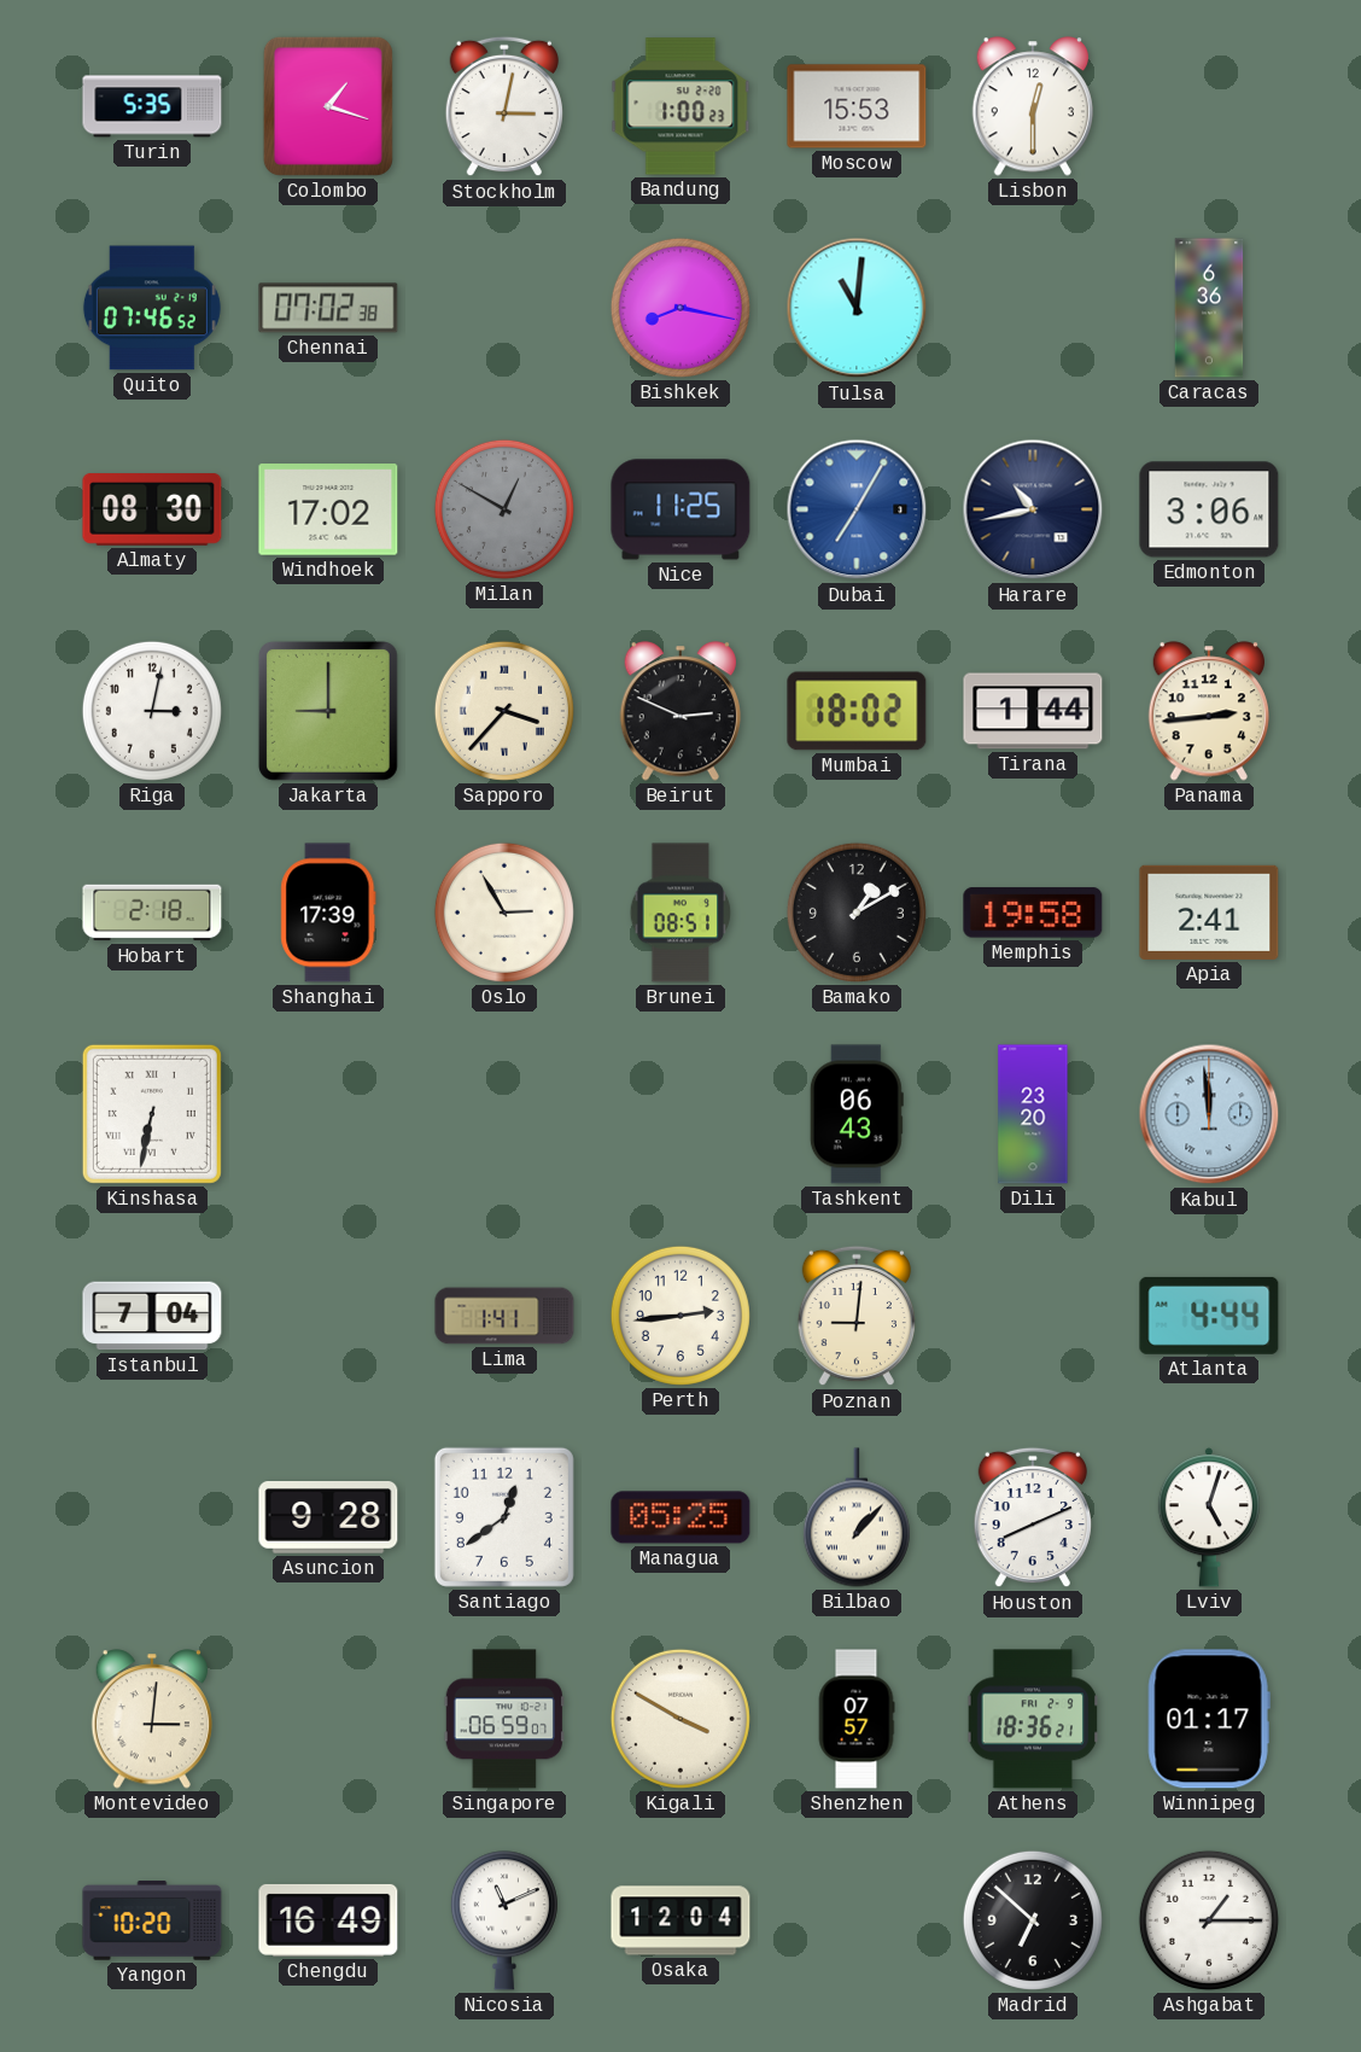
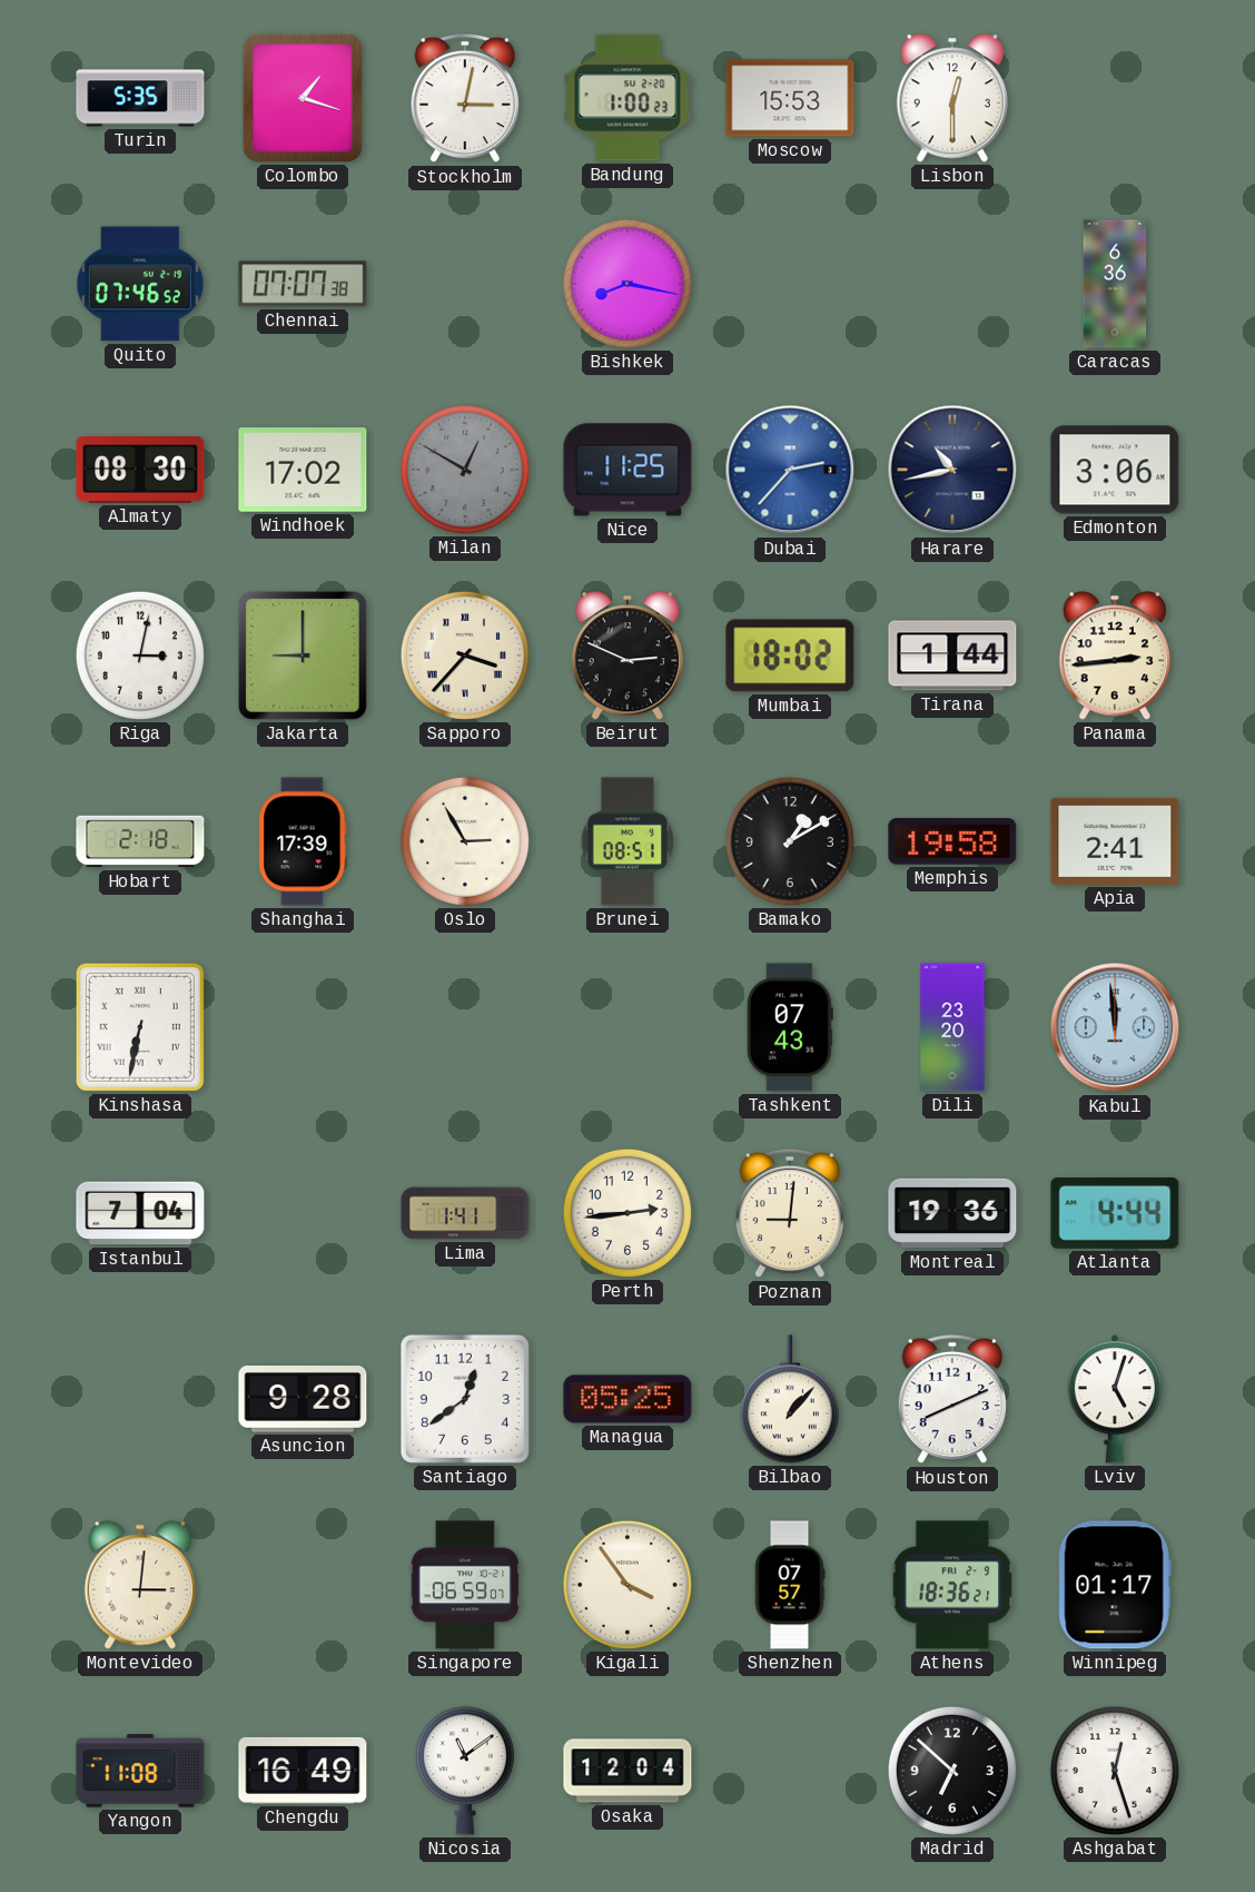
Chennai: 07:02 -> 07:07
Tulsa: 11:01 -> none
Dubai: 7:05 -> 2:37
Tashkent: 06:43 -> 07:43
Montreal: none -> 19:36
Kigali: 3:50 -> 3:54
Yangon: 10:20 -> 11:08
Nicosia: 11:11 -> 11:09
Ashgabat: 1:15 -> 12:27
